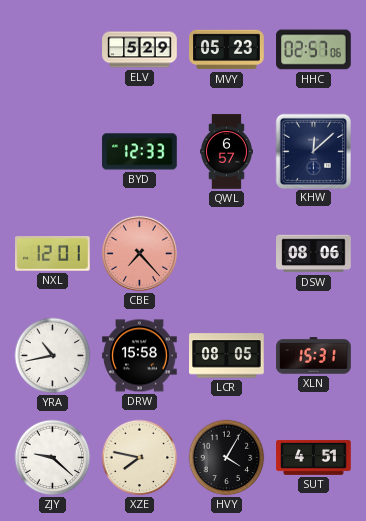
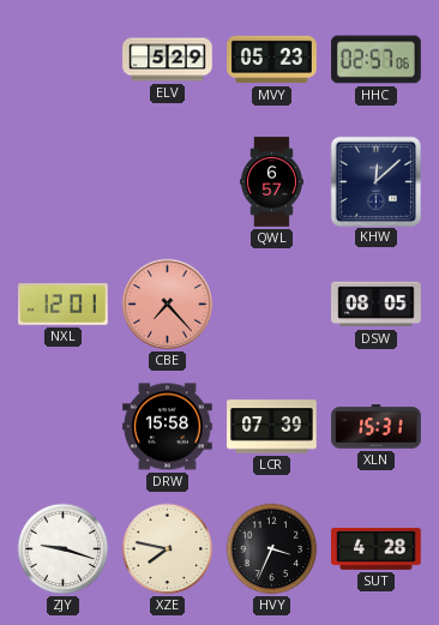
BYD: 12:33 -> none
DSW: 08:06 -> 08:05
YRA: 10:43 -> none
LCR: 08:05 -> 07:39
ZJY: 9:22 -> 9:18
HVY: 4:05 -> 3:34
SUT: 4:51 -> 4:28
